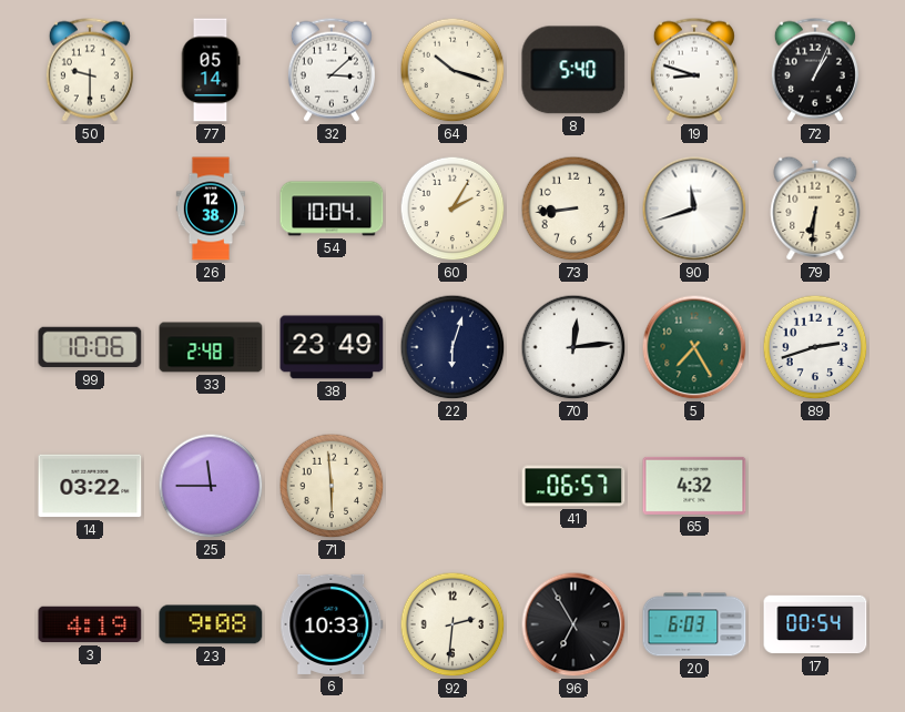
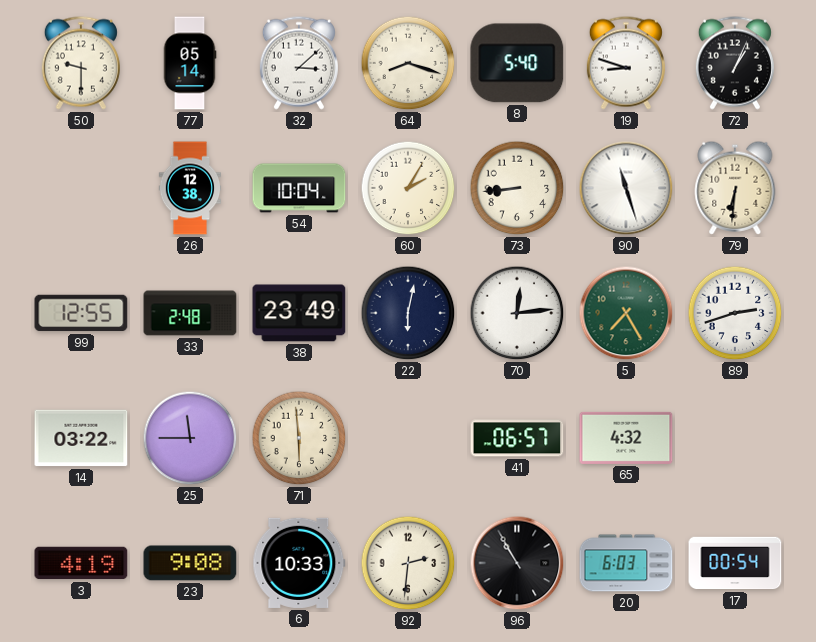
64: 10:18 -> 8:18
90: 11:42 -> 11:27
99: 10:06 -> 12:55
22: 6:03 -> 6:02
96: 6:55 -> 10:55
